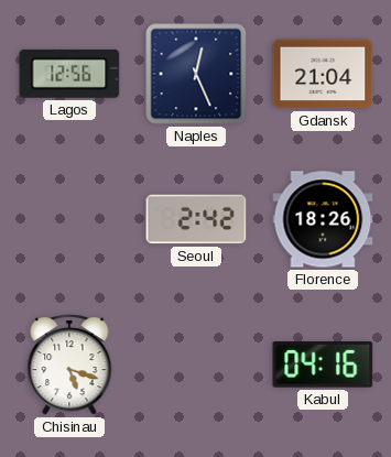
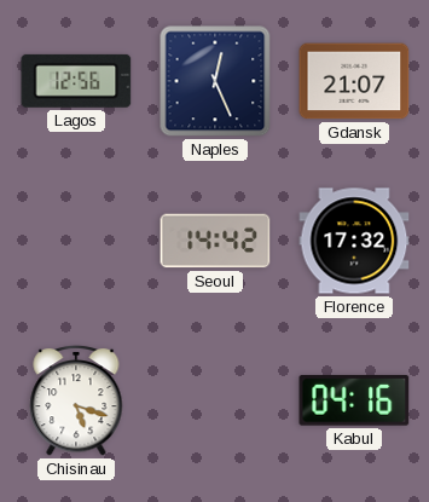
Gdansk: 21:04 -> 21:07
Seoul: 2:42 -> 14:42
Florence: 18:26 -> 17:32
